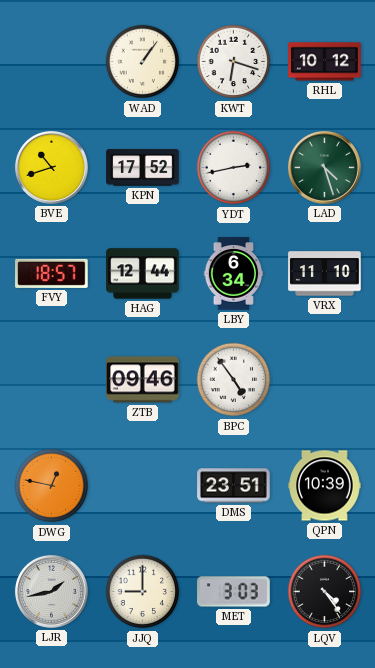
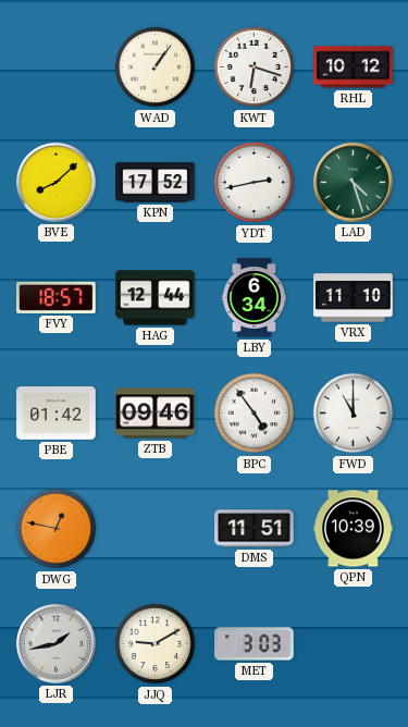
BVE: 10:42 -> 8:08
PBE: none -> 01:42
FWD: none -> 11:00
DMS: 23:51 -> 11:51
JJQ: 9:00 -> 9:10
LQV: 4:24 -> none
